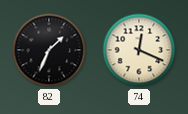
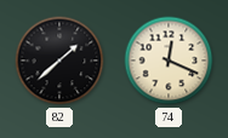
82: 1:34 -> 1:38
